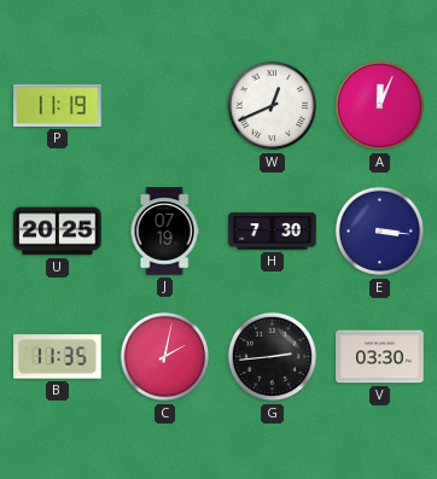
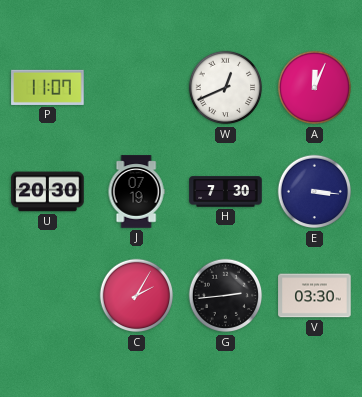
P: 11:19 -> 11:07
U: 20:25 -> 20:30
B: 11:35 -> none
C: 2:02 -> 2:05
